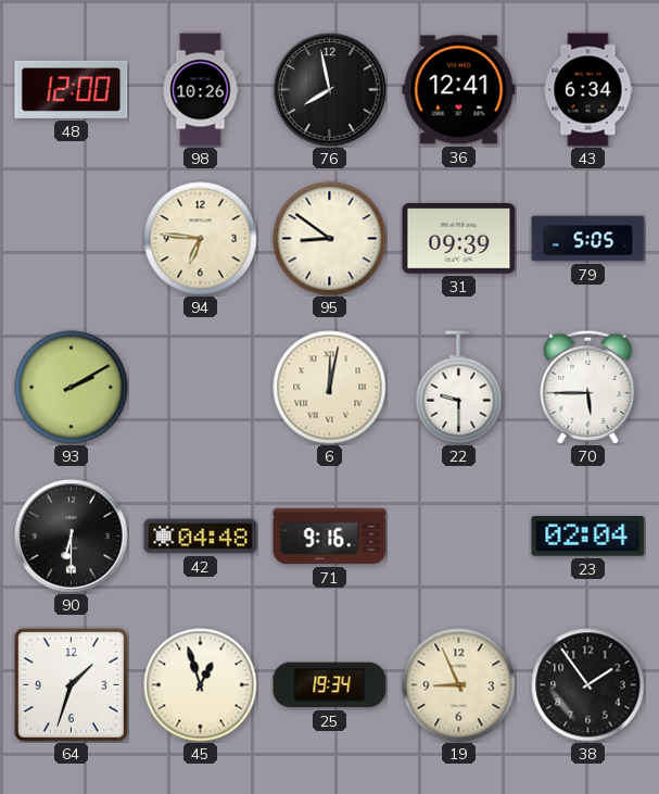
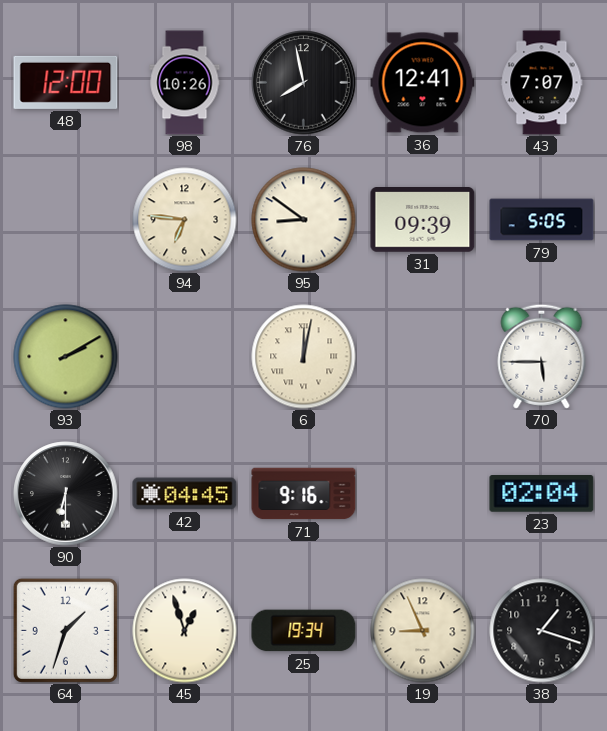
43: 6:34 -> 7:07
22: 9:30 -> none
42: 04:48 -> 04:45
38: 1:54 -> 1:18
